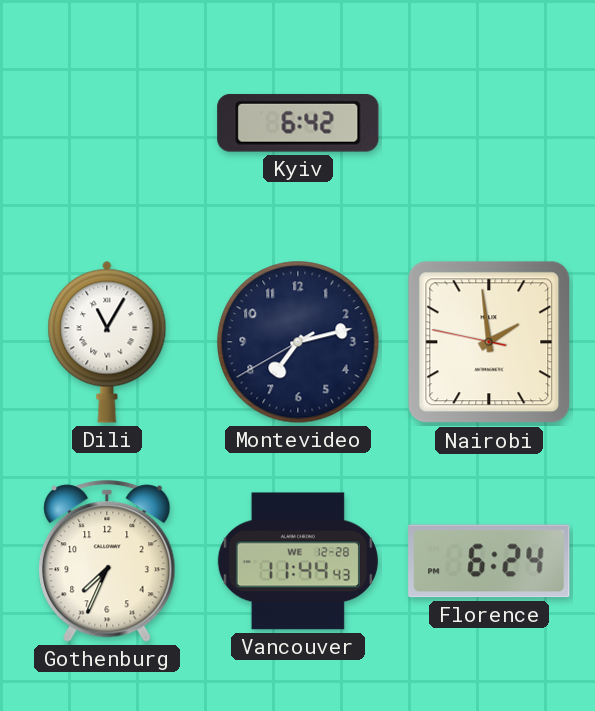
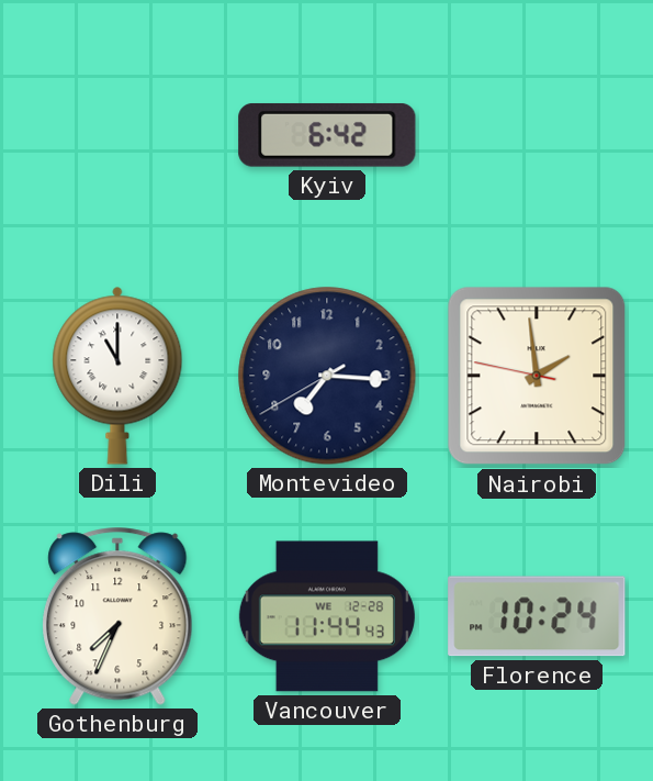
Dili: 11:05 -> 11:00
Montevideo: 7:12 -> 7:15
Florence: 6:24 -> 10:24
